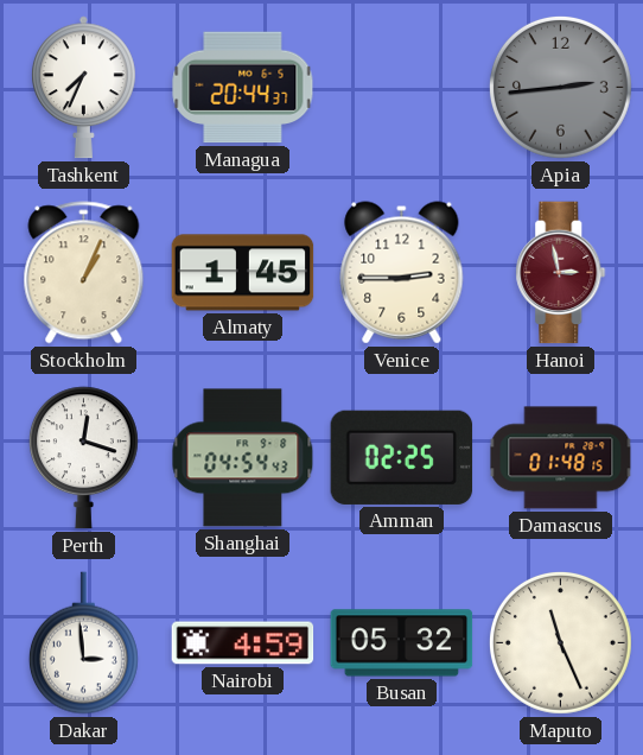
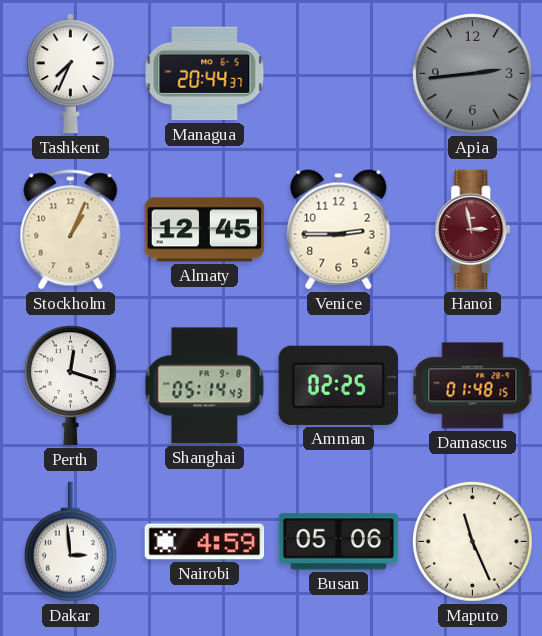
Almaty: 1:45 -> 12:45
Shanghai: 04:54 -> 05:14
Busan: 05:32 -> 05:06
